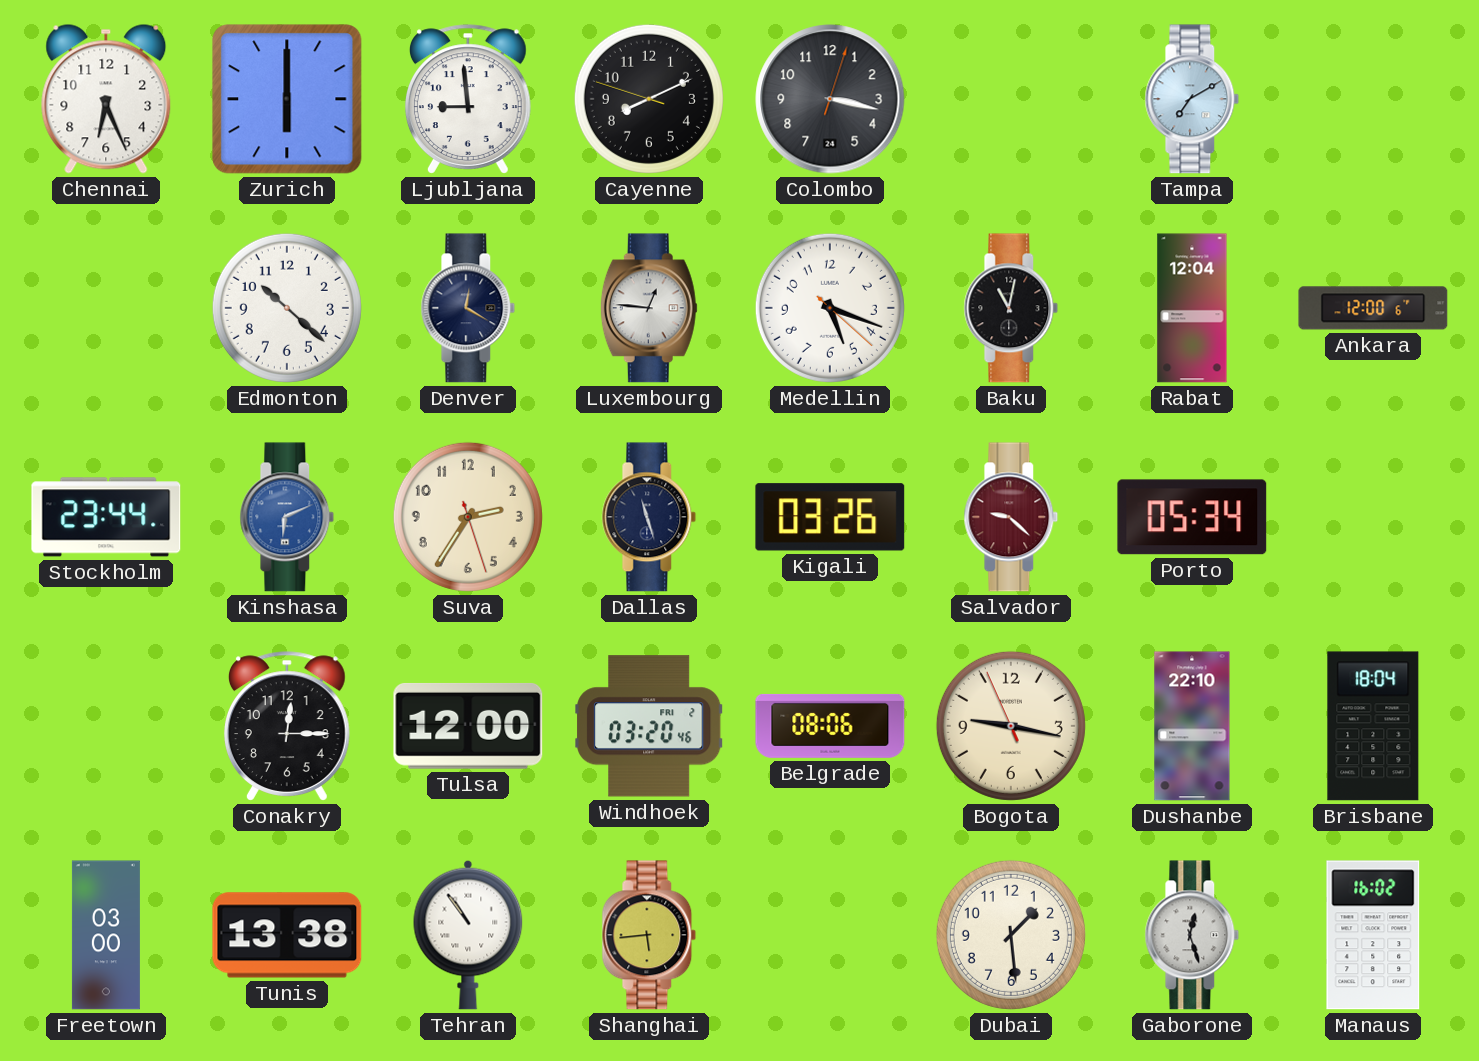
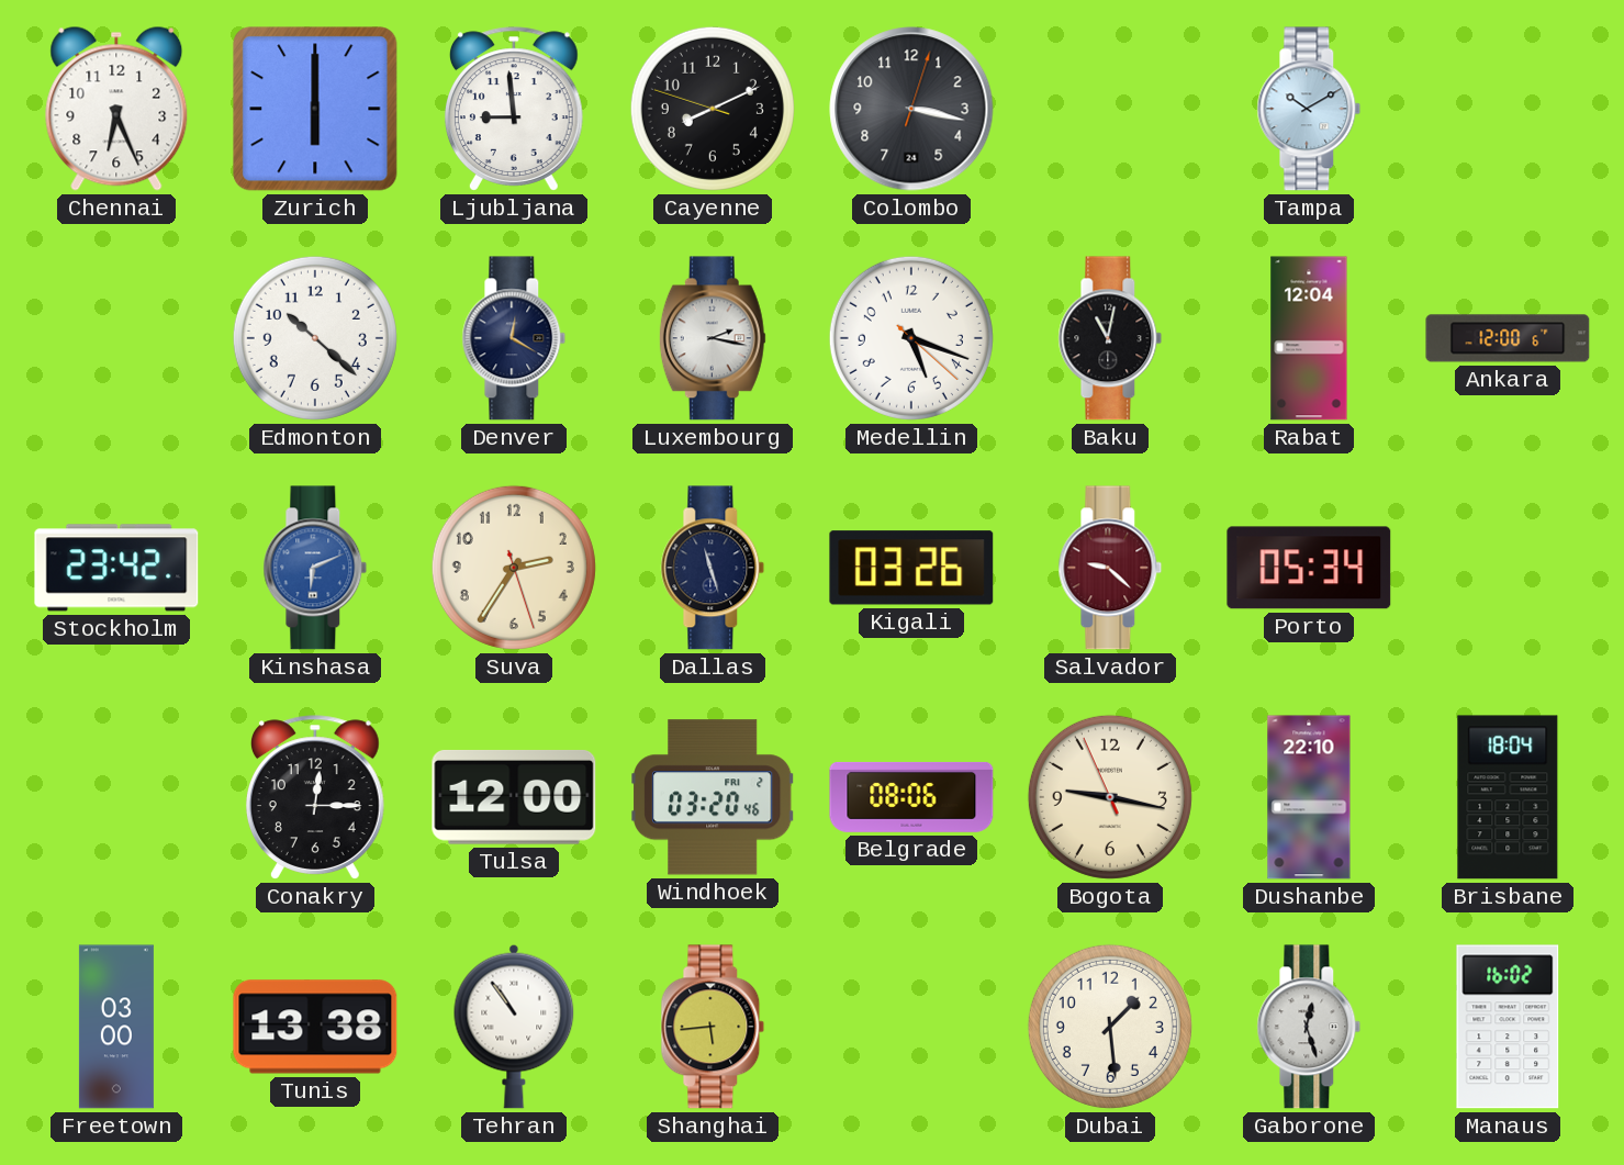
Tampa: 7:10 -> 10:10
Luxembourg: 12:46 -> 2:17
Stockholm: 23:44 -> 23:42
